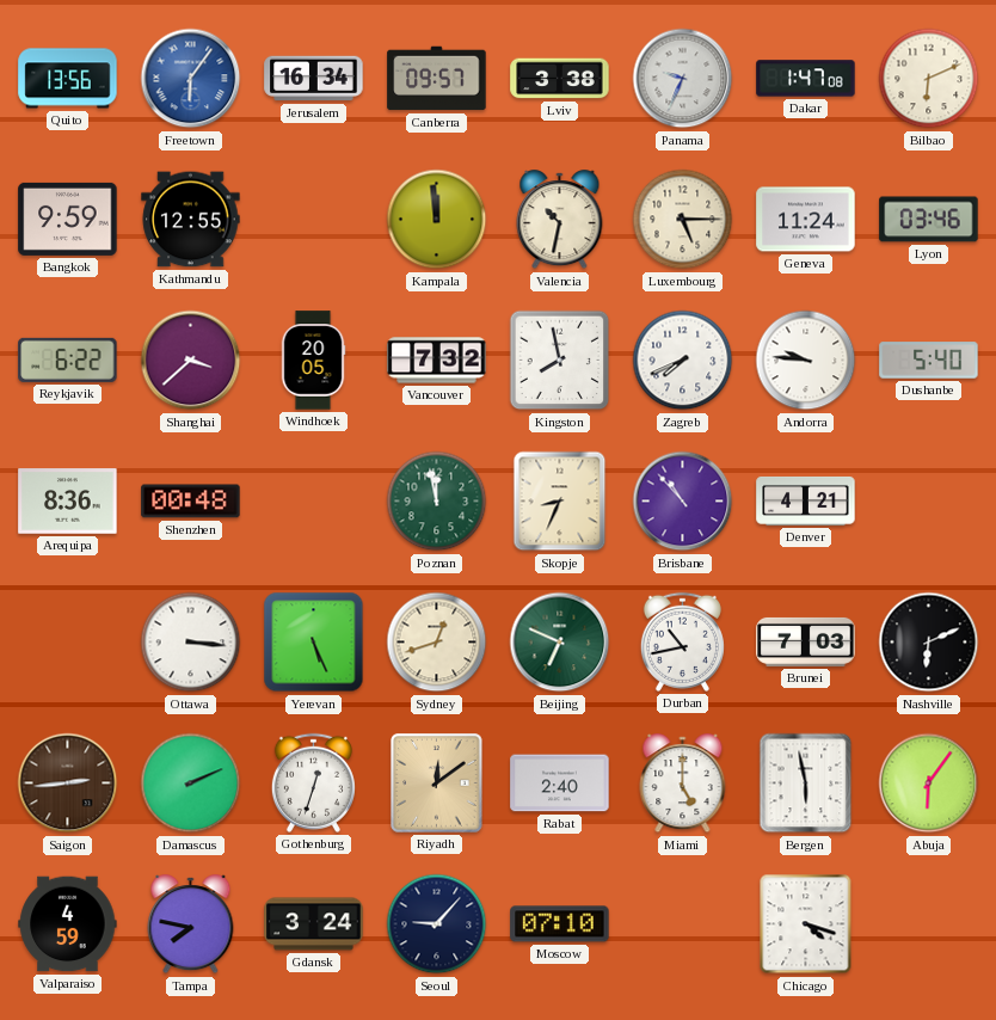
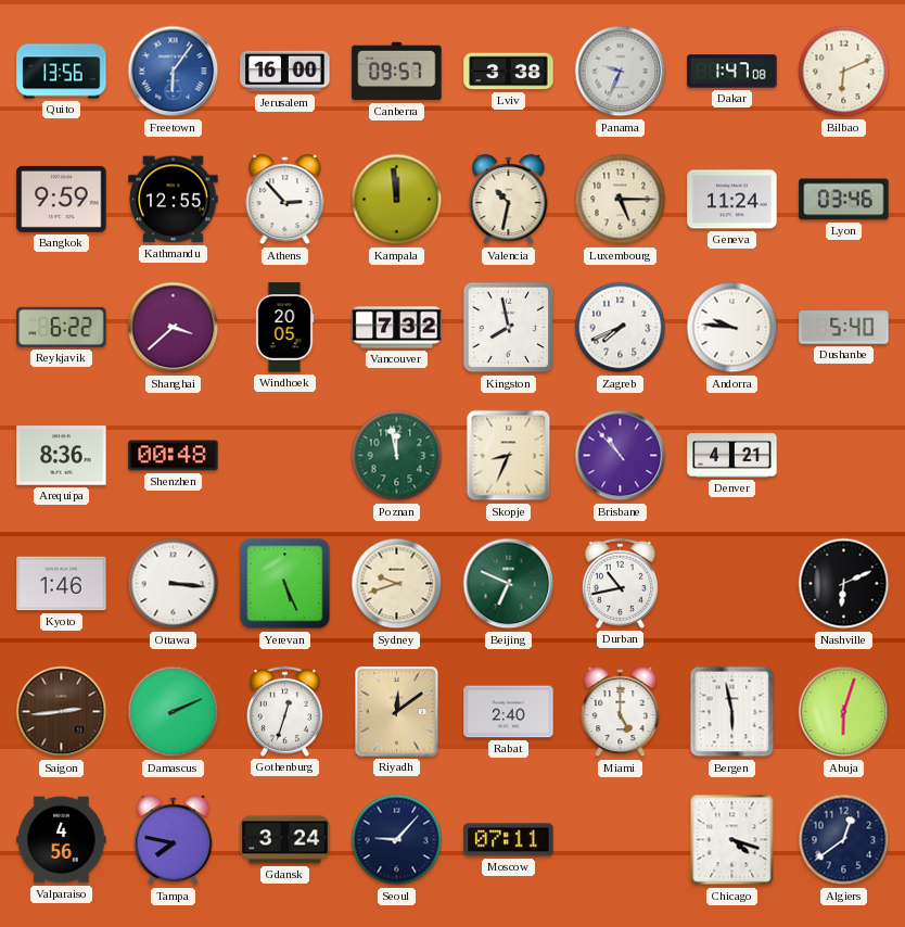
Jerusalem: 16:34 -> 16:00
Athens: none -> 2:53
Kyoto: none -> 1:46
Sydney: 12:42 -> 9:42
Brunei: 7:03 -> none
Abuja: 6:06 -> 6:03
Valparaiso: 4:59 -> 4:56
Moscow: 07:10 -> 07:11
Algiers: none -> 12:39
